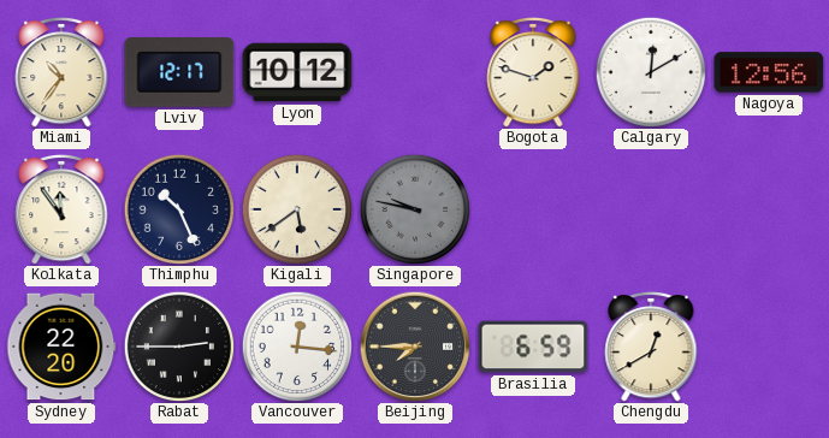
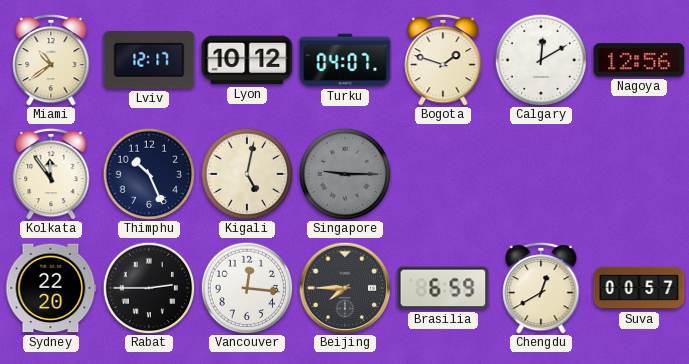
Miami: 10:36 -> 10:39
Turku: none -> 04:07
Kigali: 5:39 -> 5:02
Singapore: 9:47 -> 9:15
Suva: none -> 00:57
